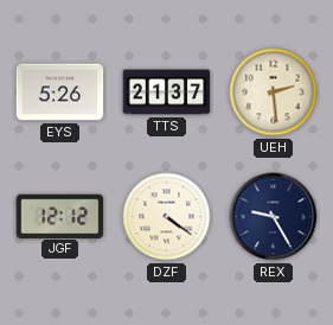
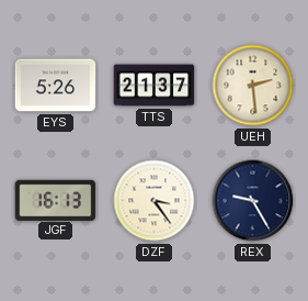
JGF: 12:12 -> 16:13
DZF: 4:21 -> 3:24
